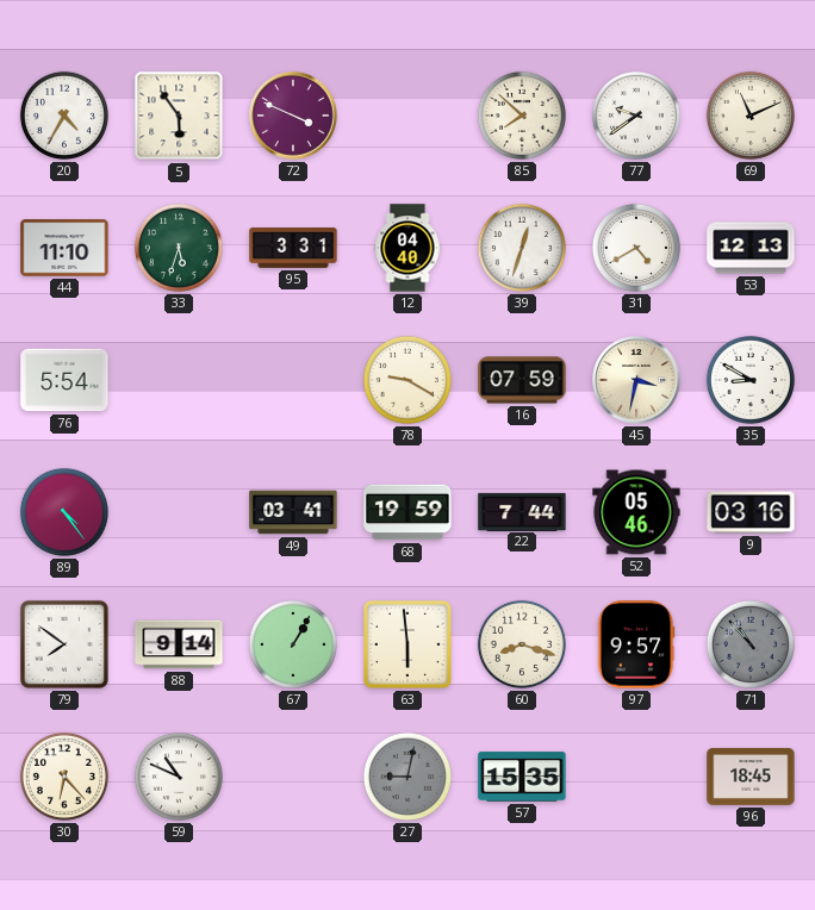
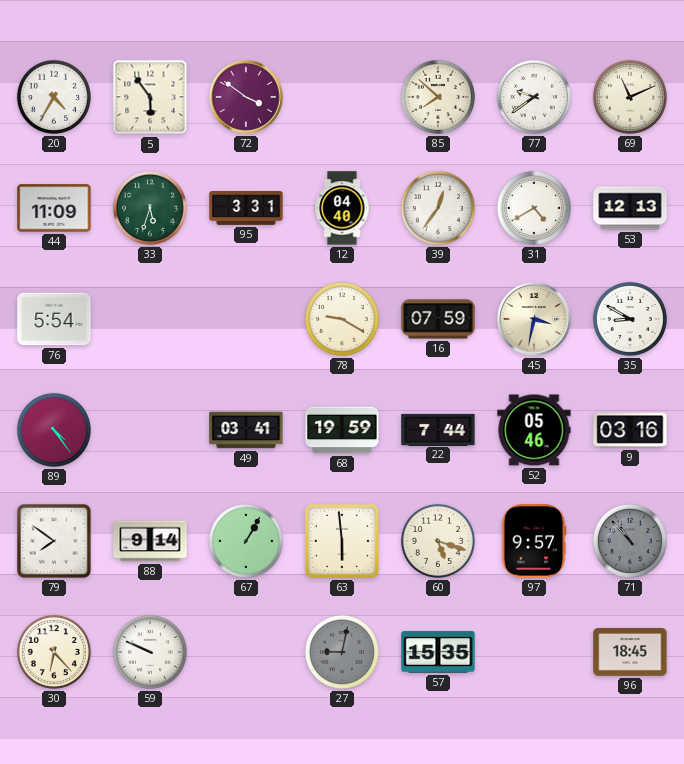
72: 3:49 -> 3:51
44: 11:10 -> 11:09
39: 12:33 -> 12:36
60: 8:18 -> 5:18
59: 10:49 -> 9:49
